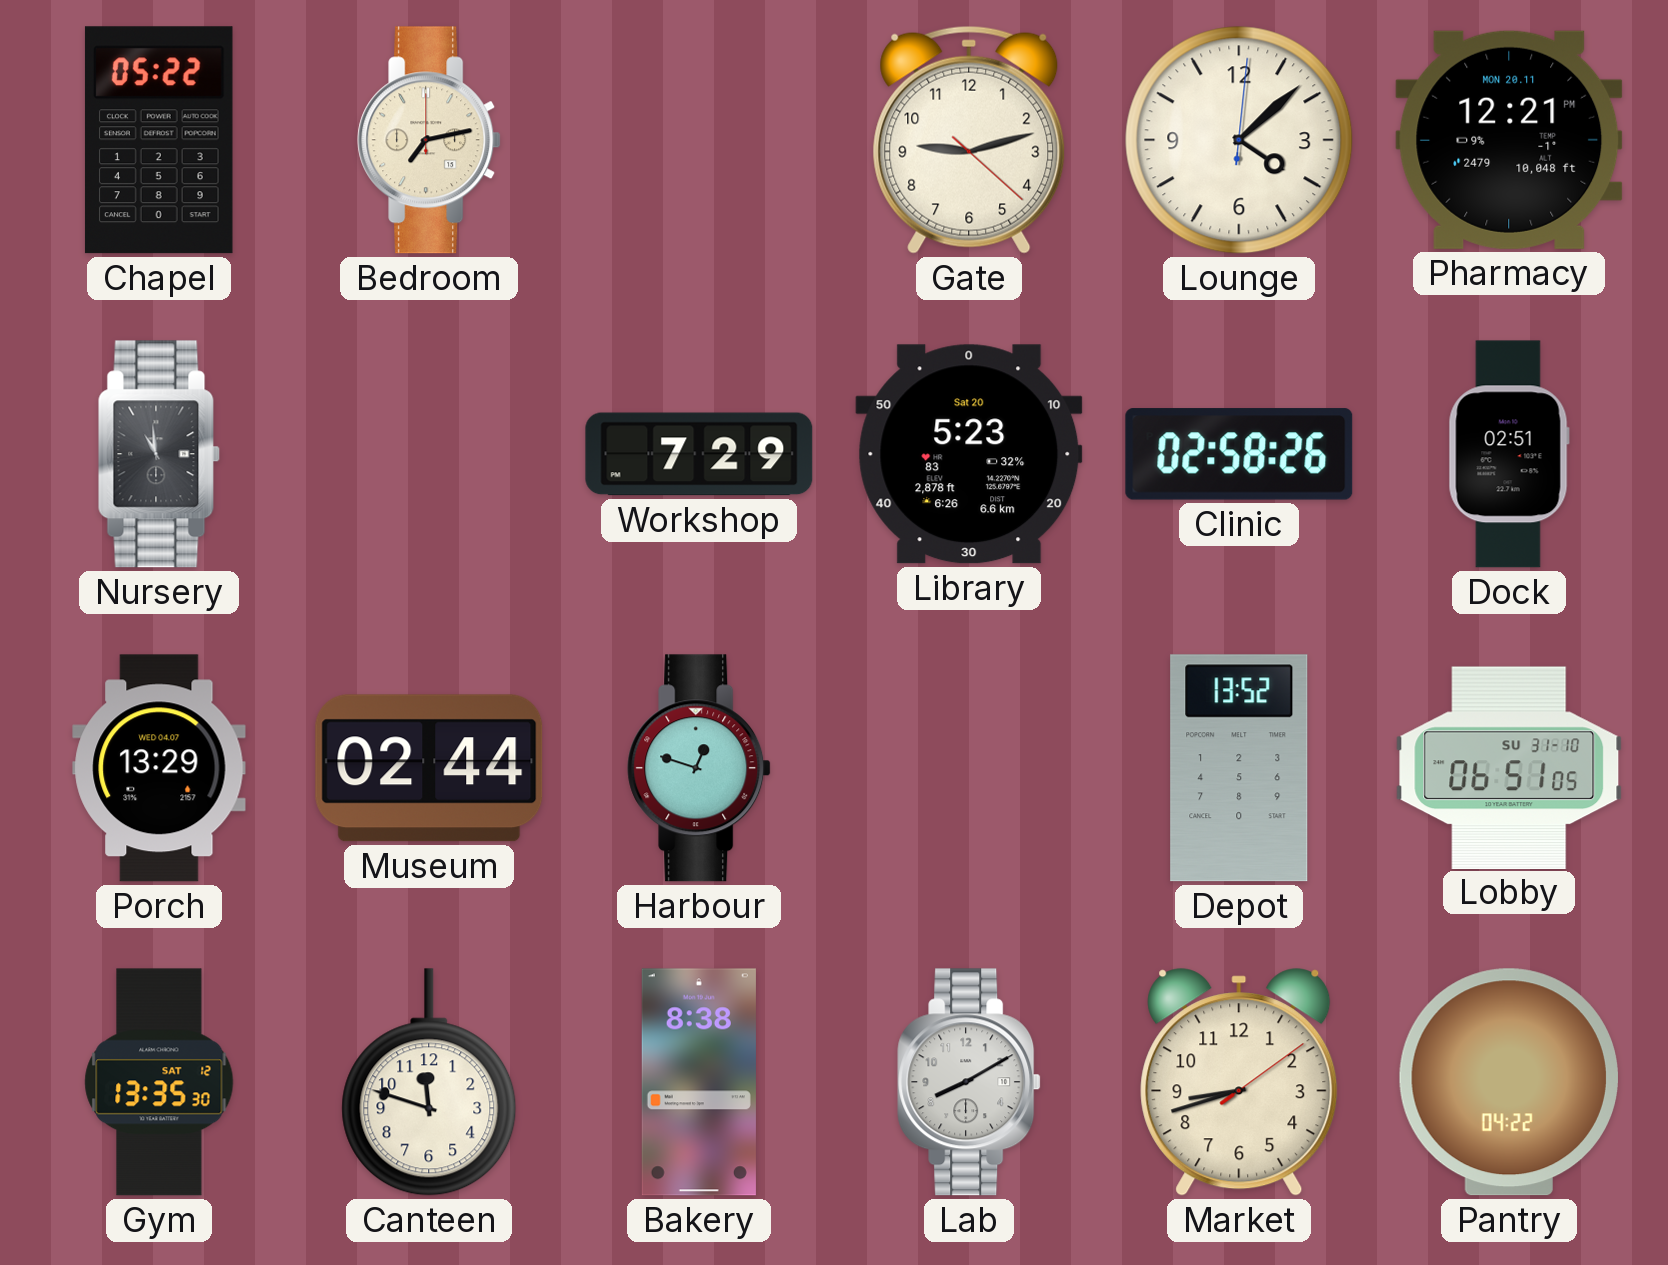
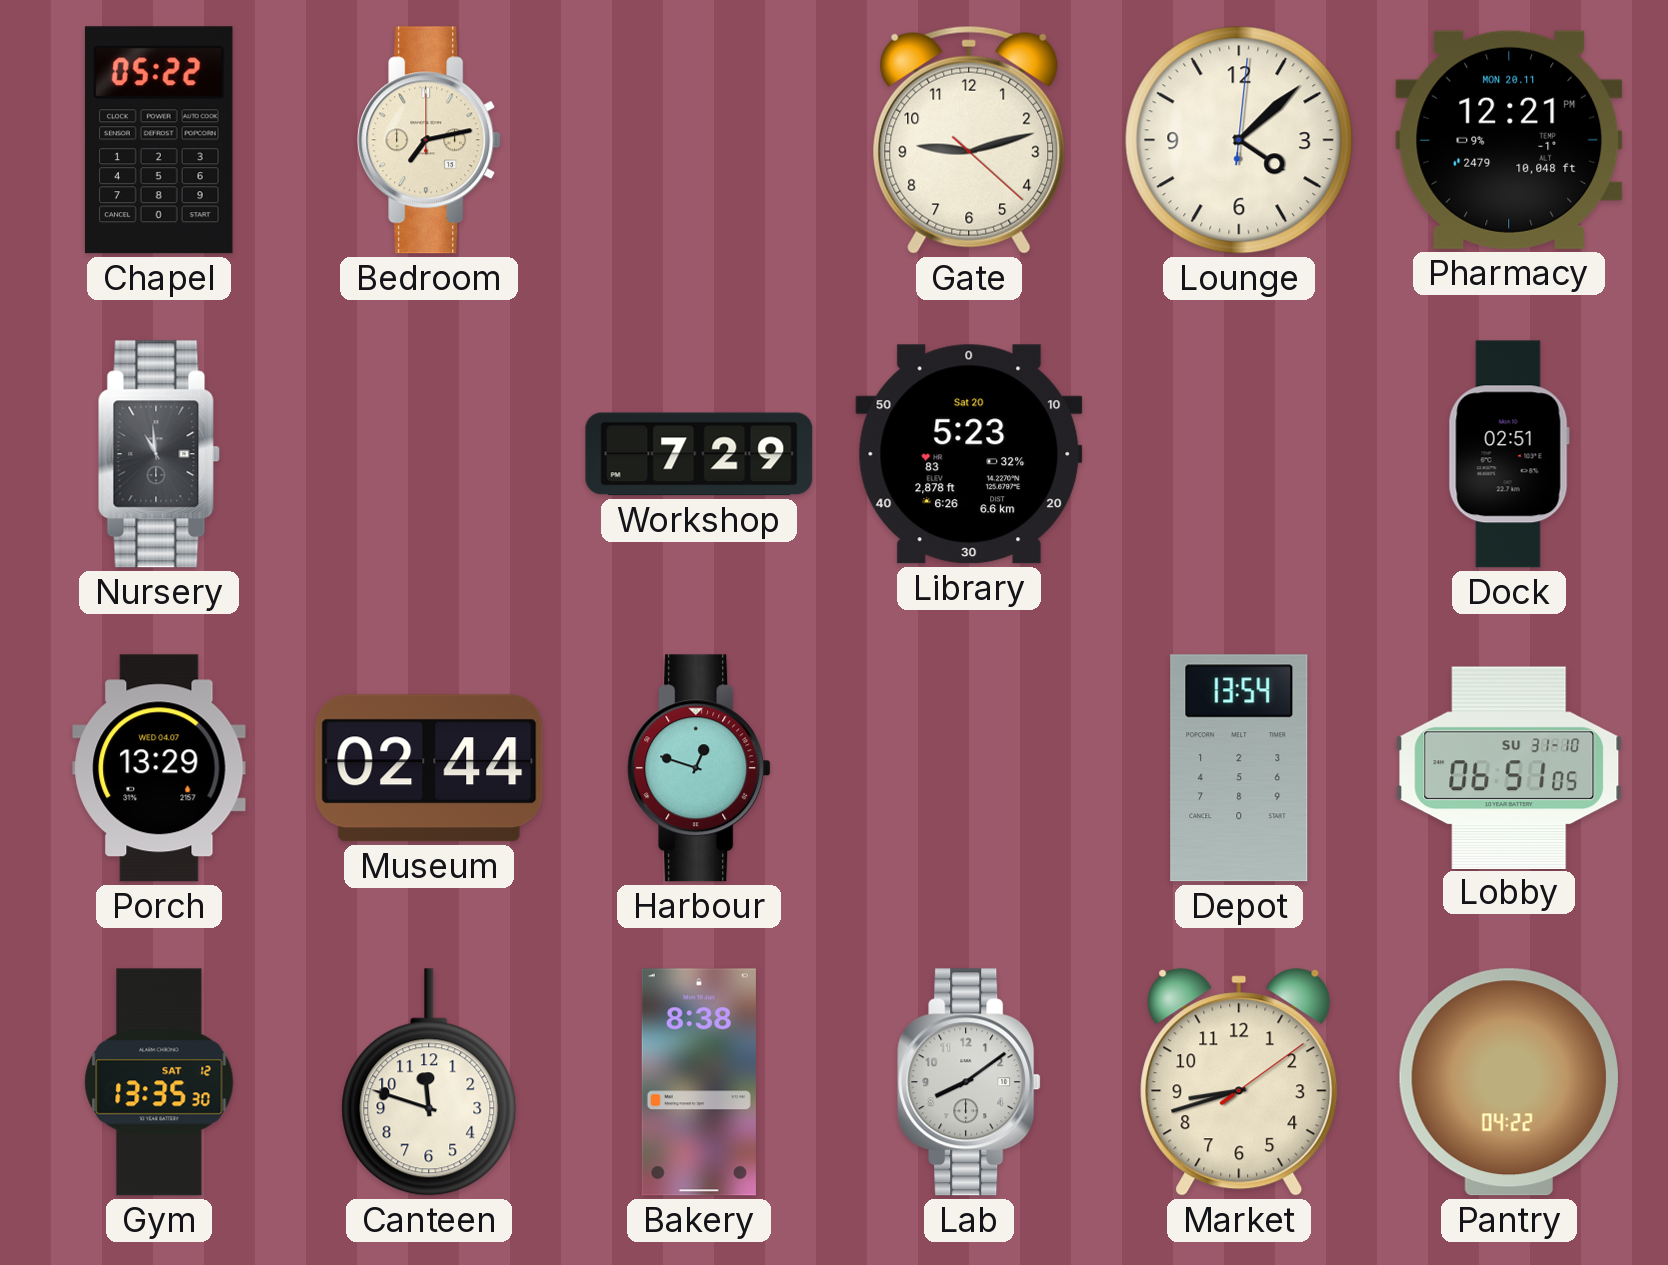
Clinic: 02:58 -> none
Depot: 13:52 -> 13:54
Lab: 8:10 -> 8:09
